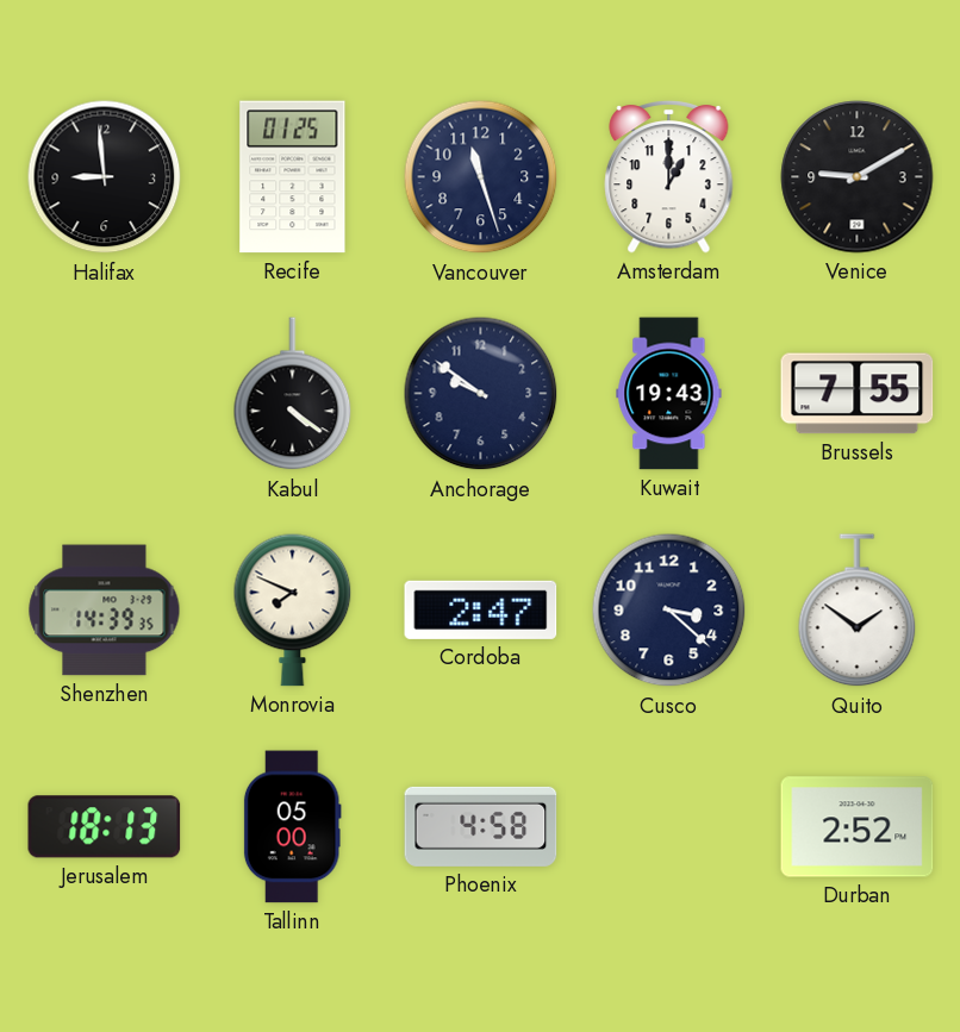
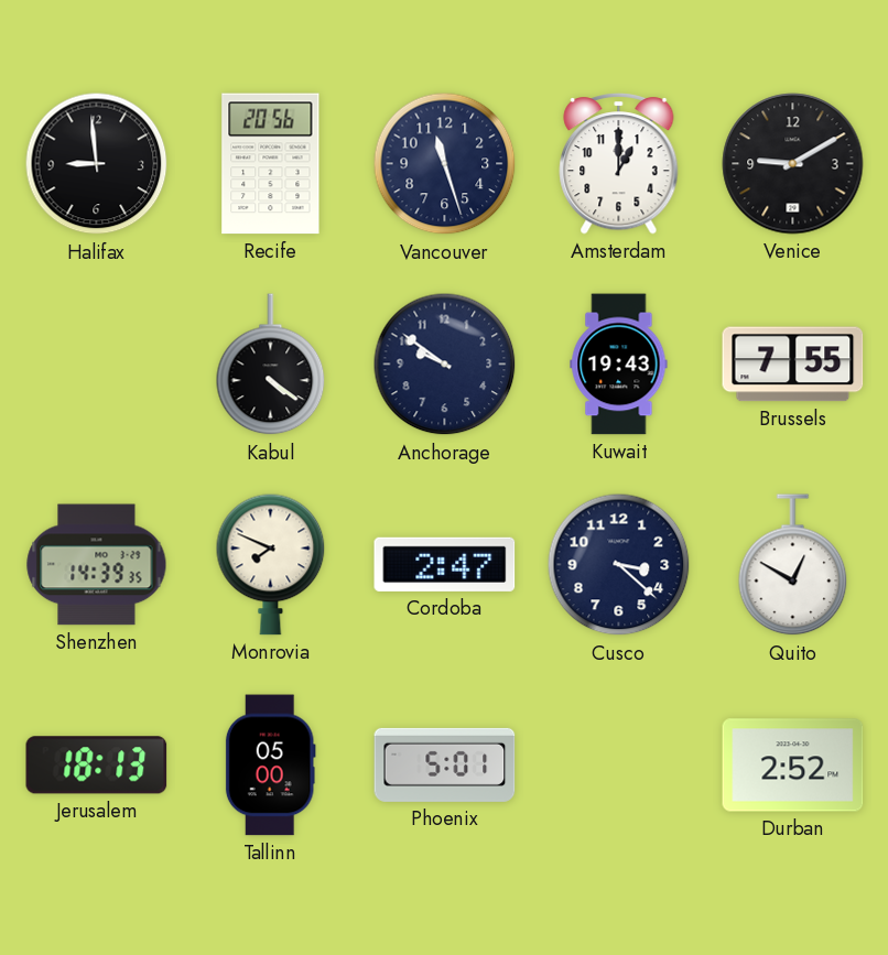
Recife: 01:25 -> 20:56
Quito: 1:51 -> 12:50
Phoenix: 4:58 -> 5:01
